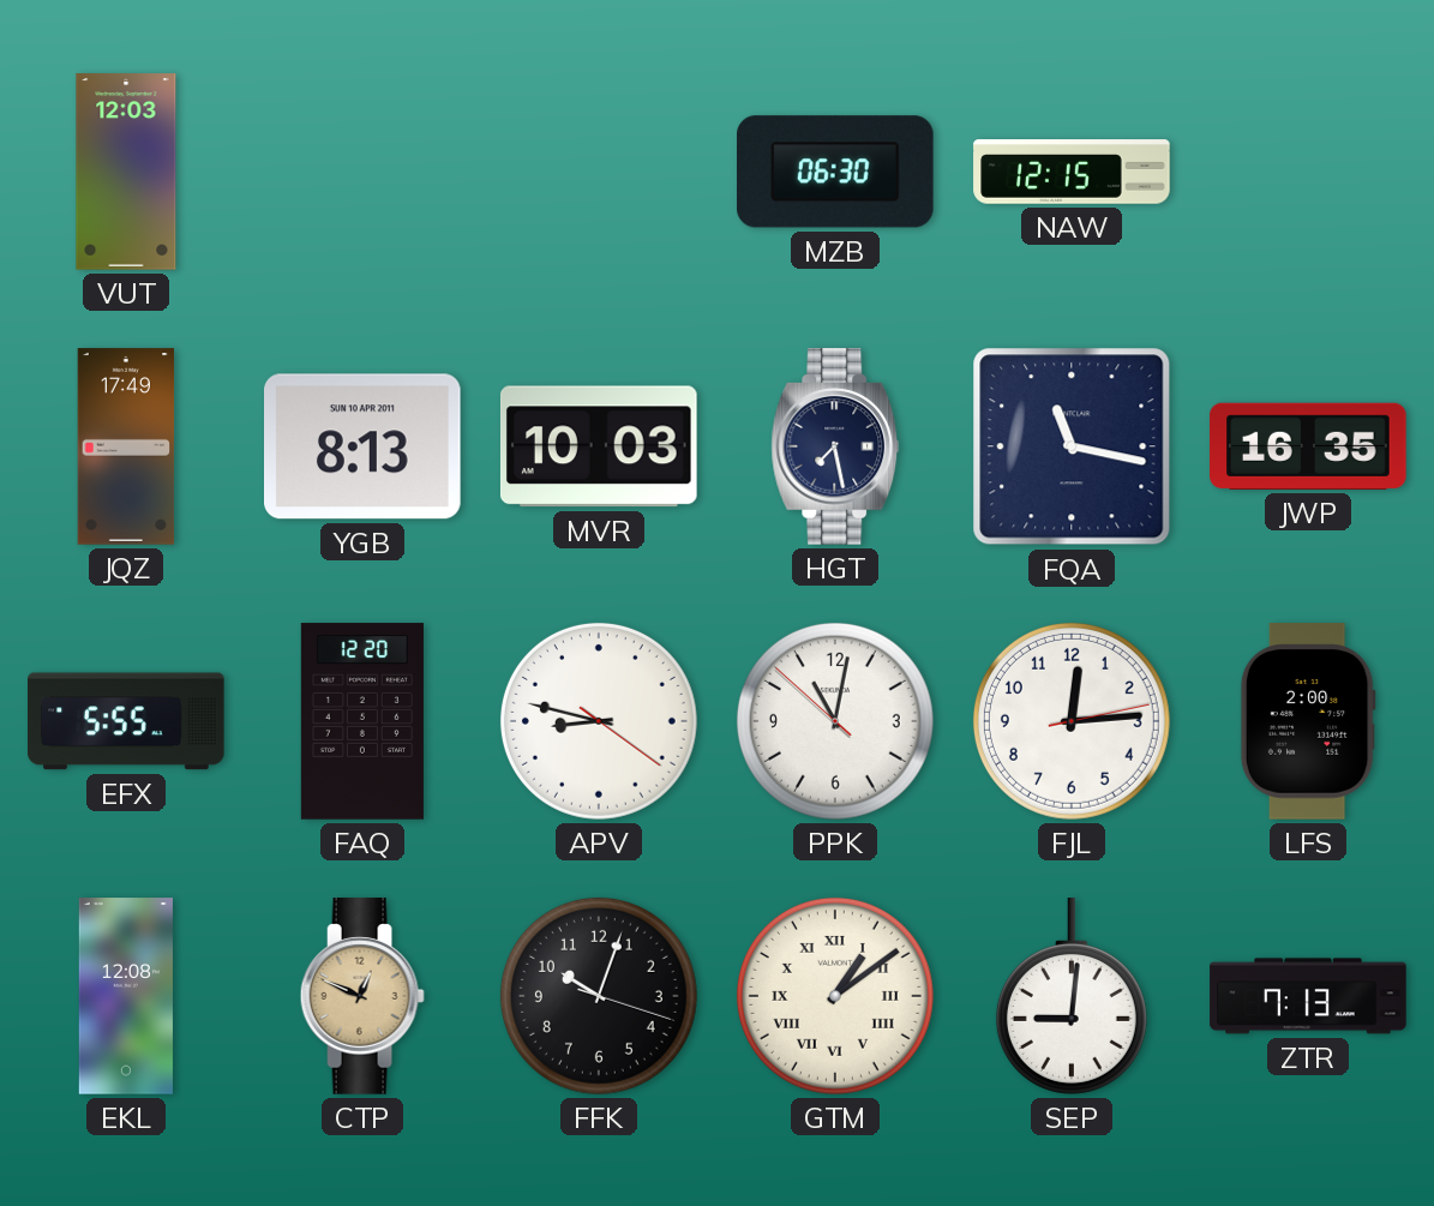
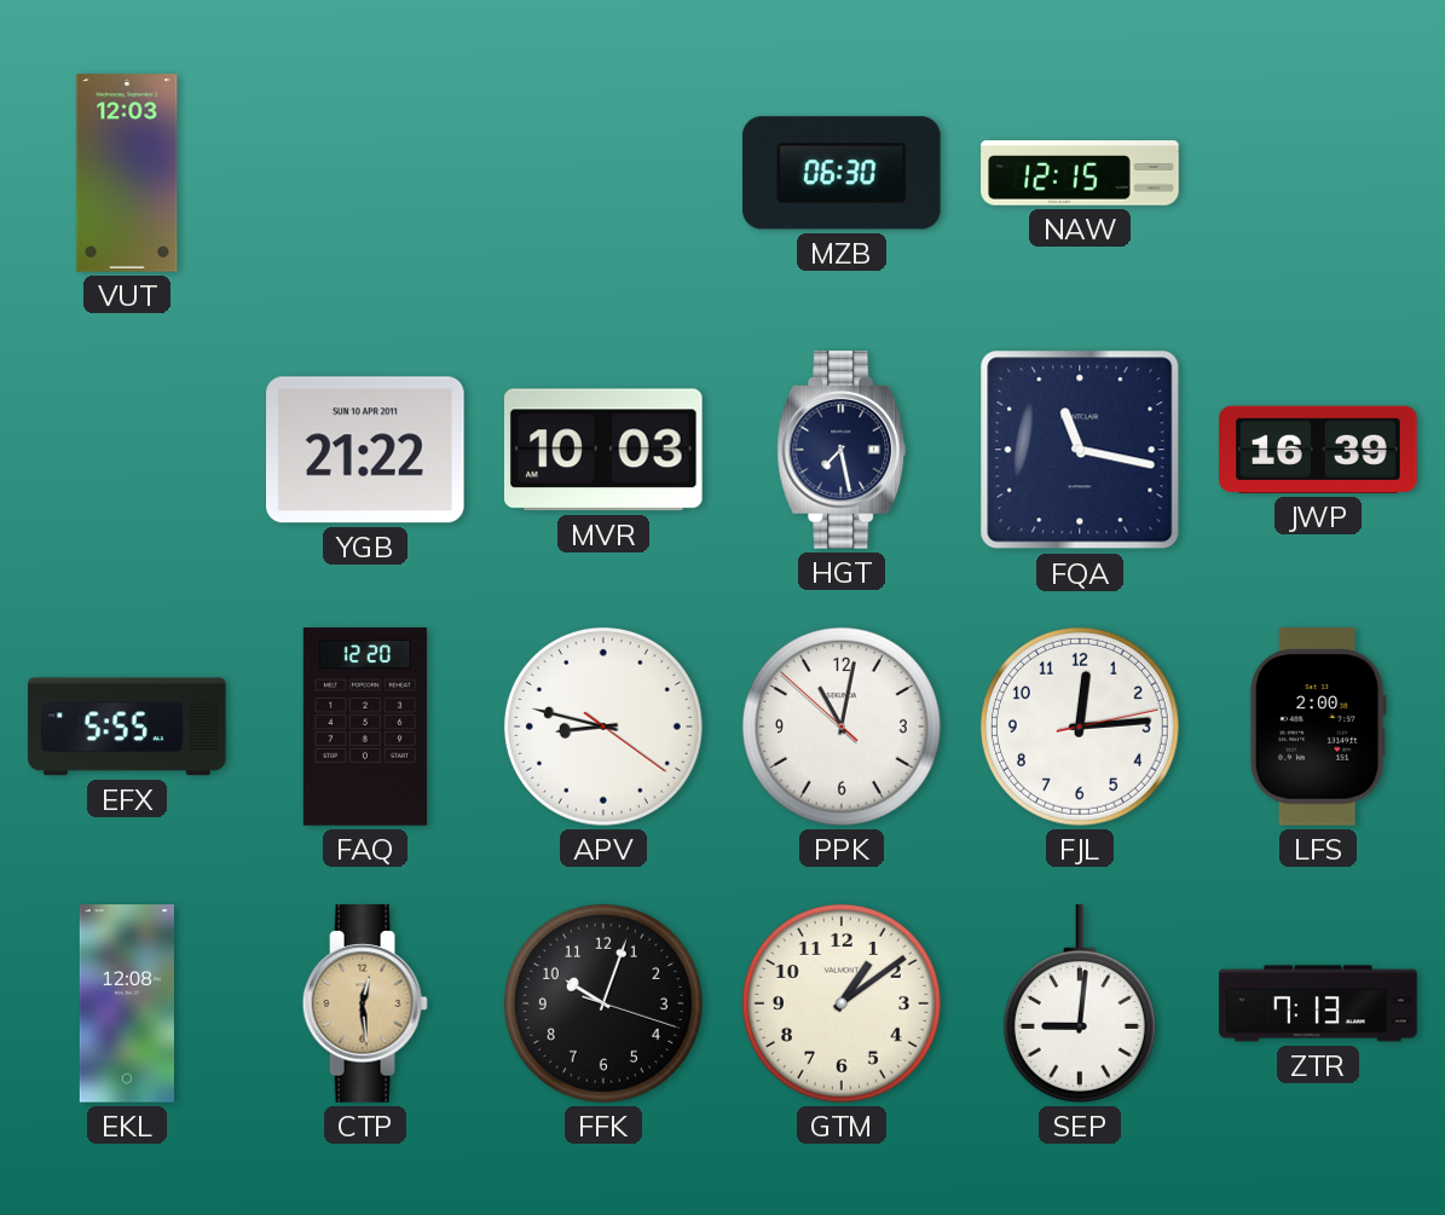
JQZ: 17:49 -> none
YGB: 8:13 -> 21:22
JWP: 16:35 -> 16:39
CTP: 12:49 -> 12:29
GTM numerals: Roman -> Arabic
